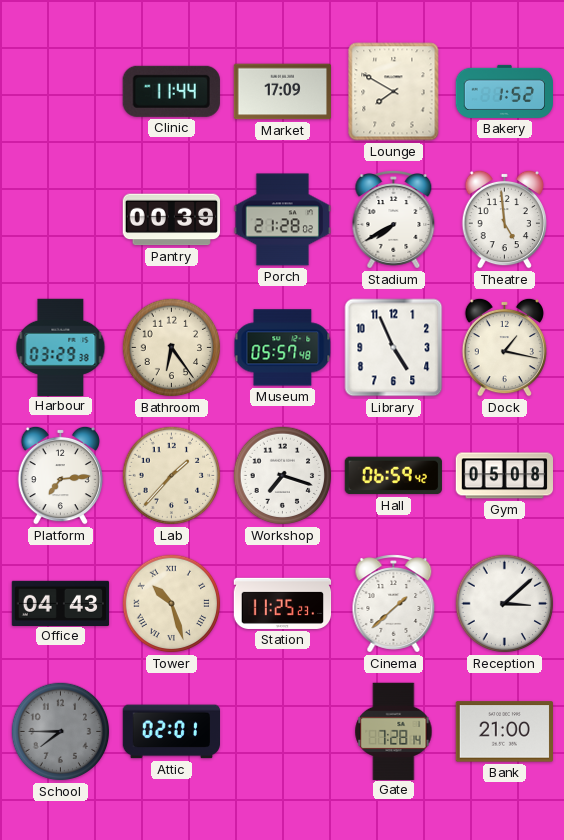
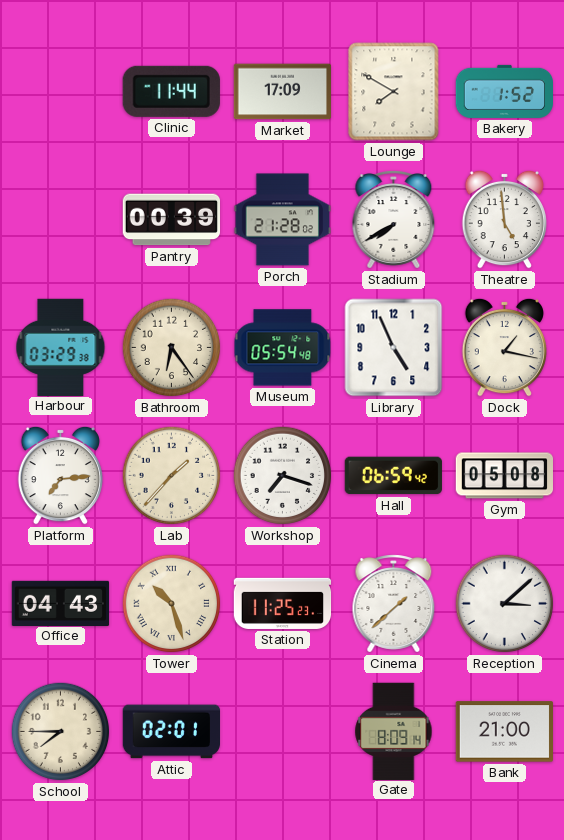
Museum: 05:57 -> 05:54
School dial: grey -> cream
Gate: 7:28 -> 8:09
